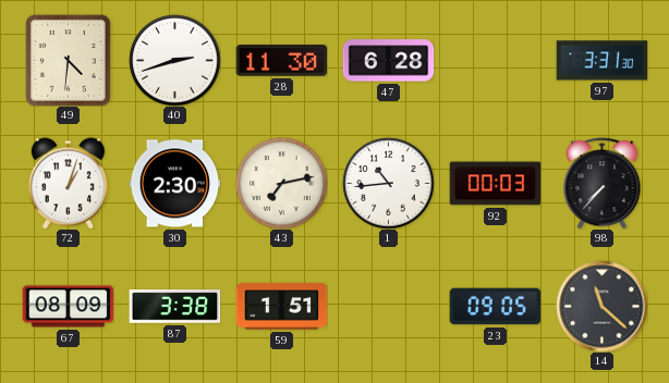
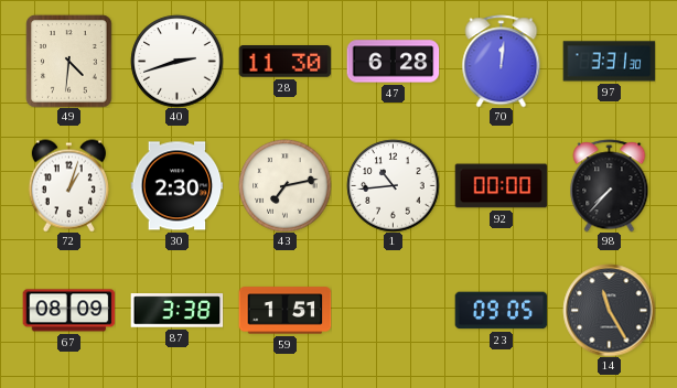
70: none -> 12:01
92: 00:03 -> 00:00
14: 11:22 -> 11:25
